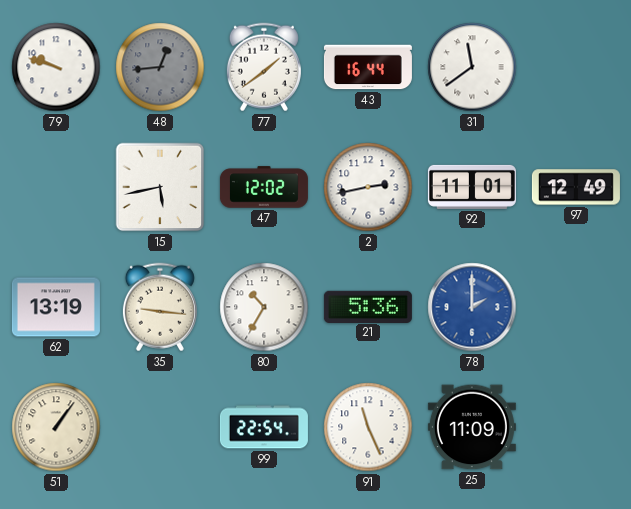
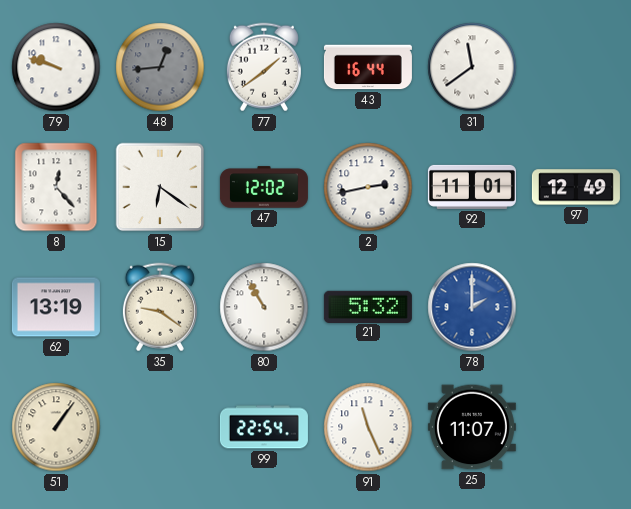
8: none -> 12:23
15: 5:43 -> 6:21
35: 9:16 -> 9:21
80: 10:35 -> 10:55
21: 5:36 -> 5:32
25: 11:09 -> 11:07
